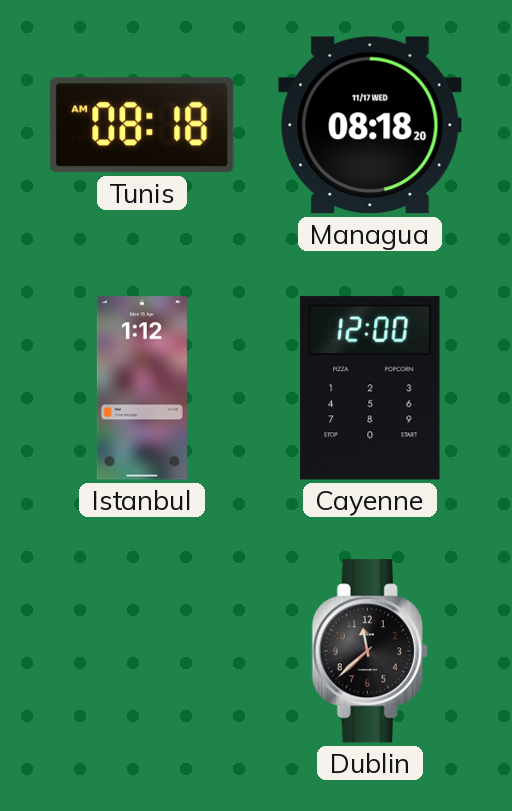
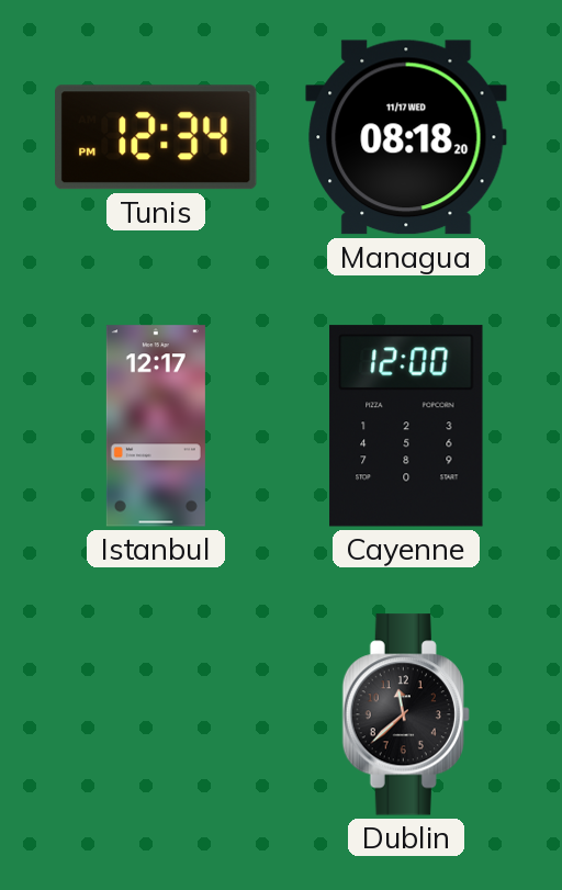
Tunis: 08:18 -> 12:34
Istanbul: 1:12 -> 12:17
